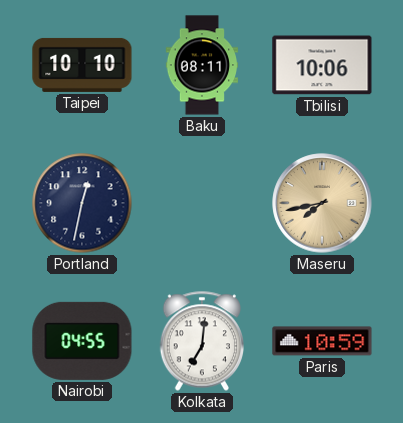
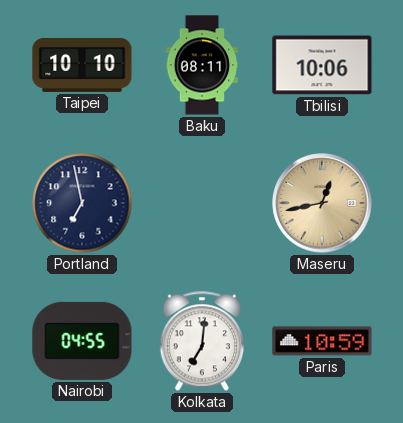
Portland: 12:32 -> 6:58
Maseru: 7:43 -> 12:43
